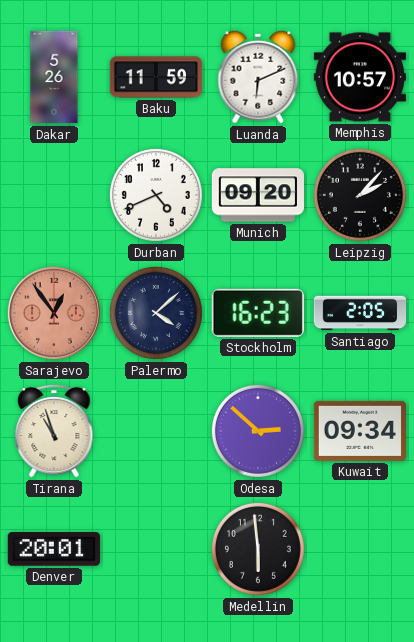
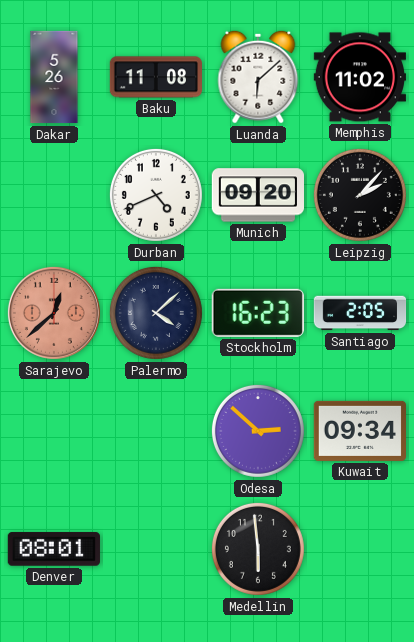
Baku: 11:59 -> 11:08
Luanda: 6:11 -> 6:08
Memphis: 10:57 -> 11:02
Sarajevo: 12:54 -> 12:38
Tirana: 10:57 -> none
Denver: 20:01 -> 08:01
